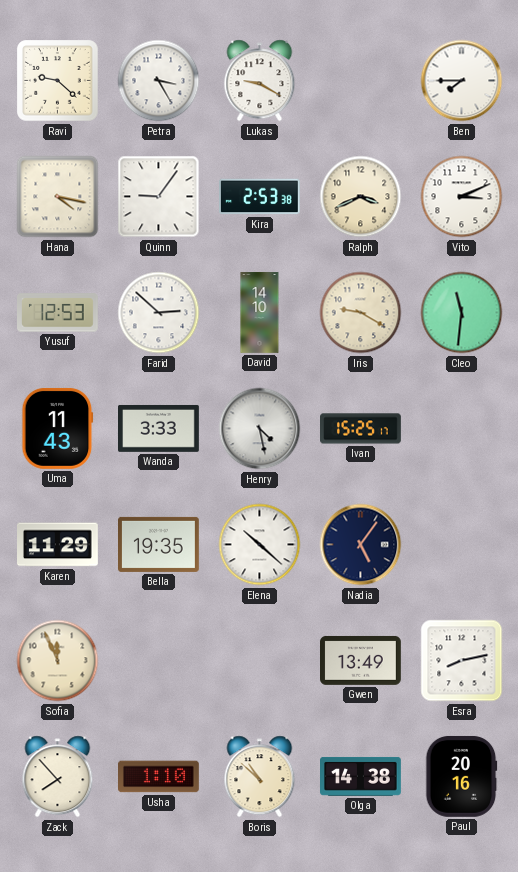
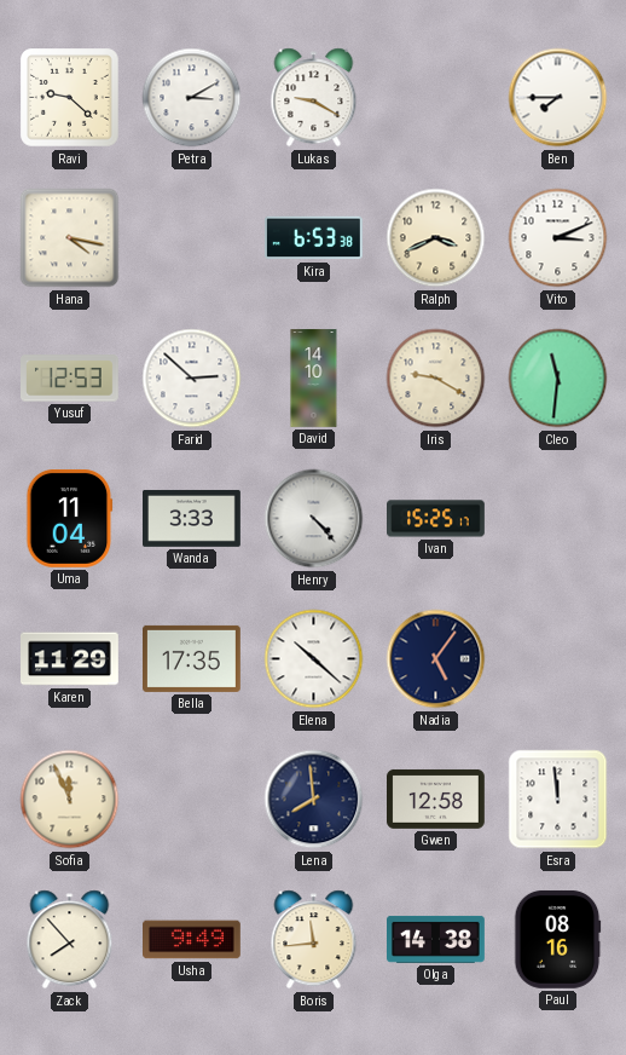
Petra: 3:25 -> 3:10
Quinn: 9:06 -> none
Kira: 2:53 -> 6:53
Uma: 11:43 -> 11:04
Henry: 4:28 -> 4:23
Bella: 19:35 -> 17:35
Lena: none -> 7:59
Gwen: 13:49 -> 12:58
Esra: 8:13 -> 11:59
Usha: 1:10 -> 9:49
Boris: 10:52 -> 11:44
Paul: 20:16 -> 08:16
